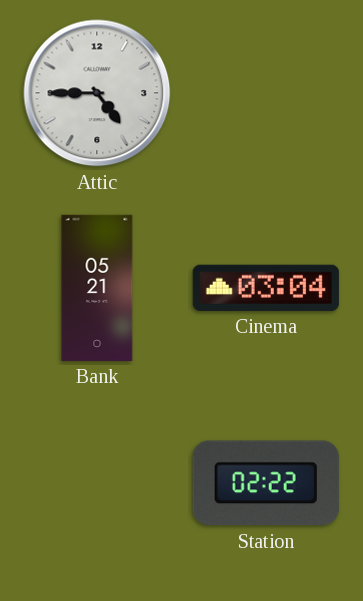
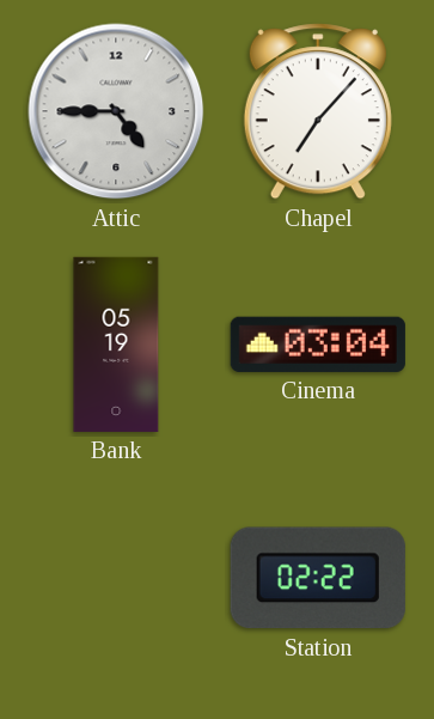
Chapel: none -> 7:07
Bank: 05:21 -> 05:19
